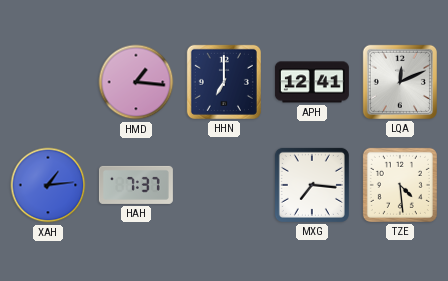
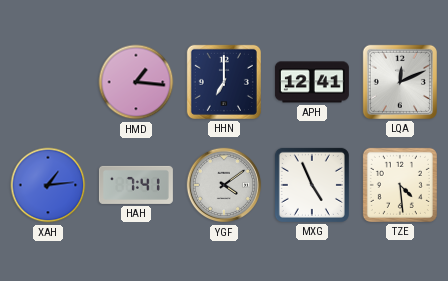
HAH: 7:37 -> 7:41
YGF: none -> 4:09
MXG: 7:16 -> 4:56
